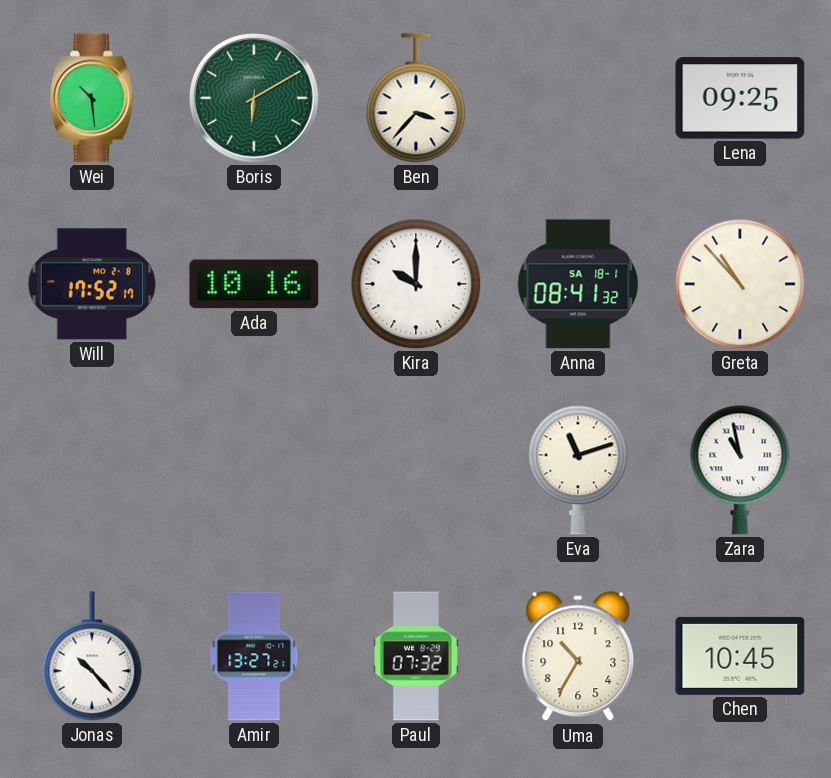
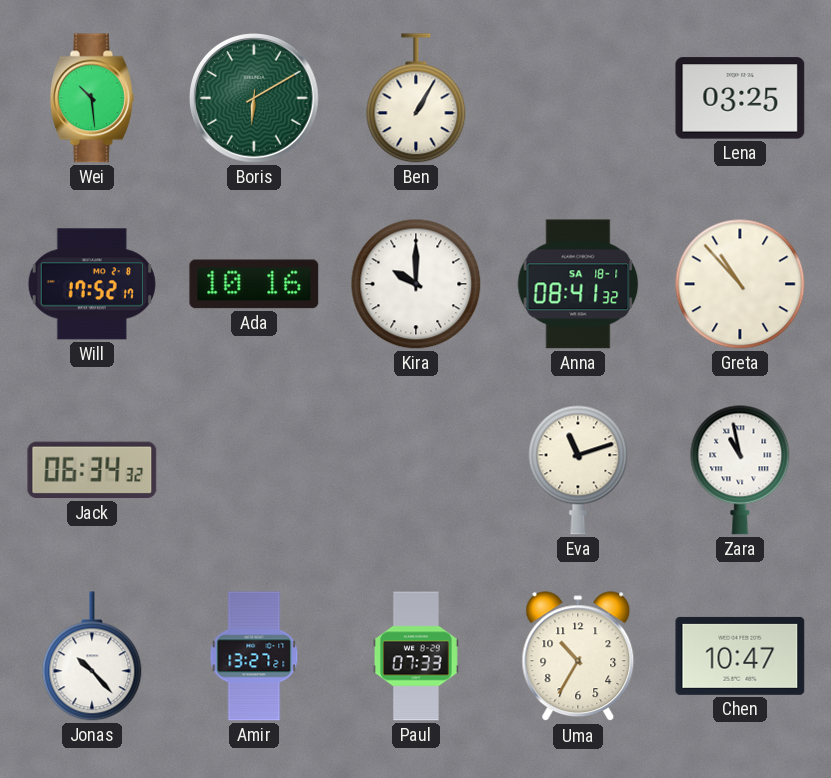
Ben: 3:37 -> 1:05
Lena: 09:25 -> 03:25
Jack: none -> 06:34
Paul: 07:32 -> 07:33
Chen: 10:45 -> 10:47
